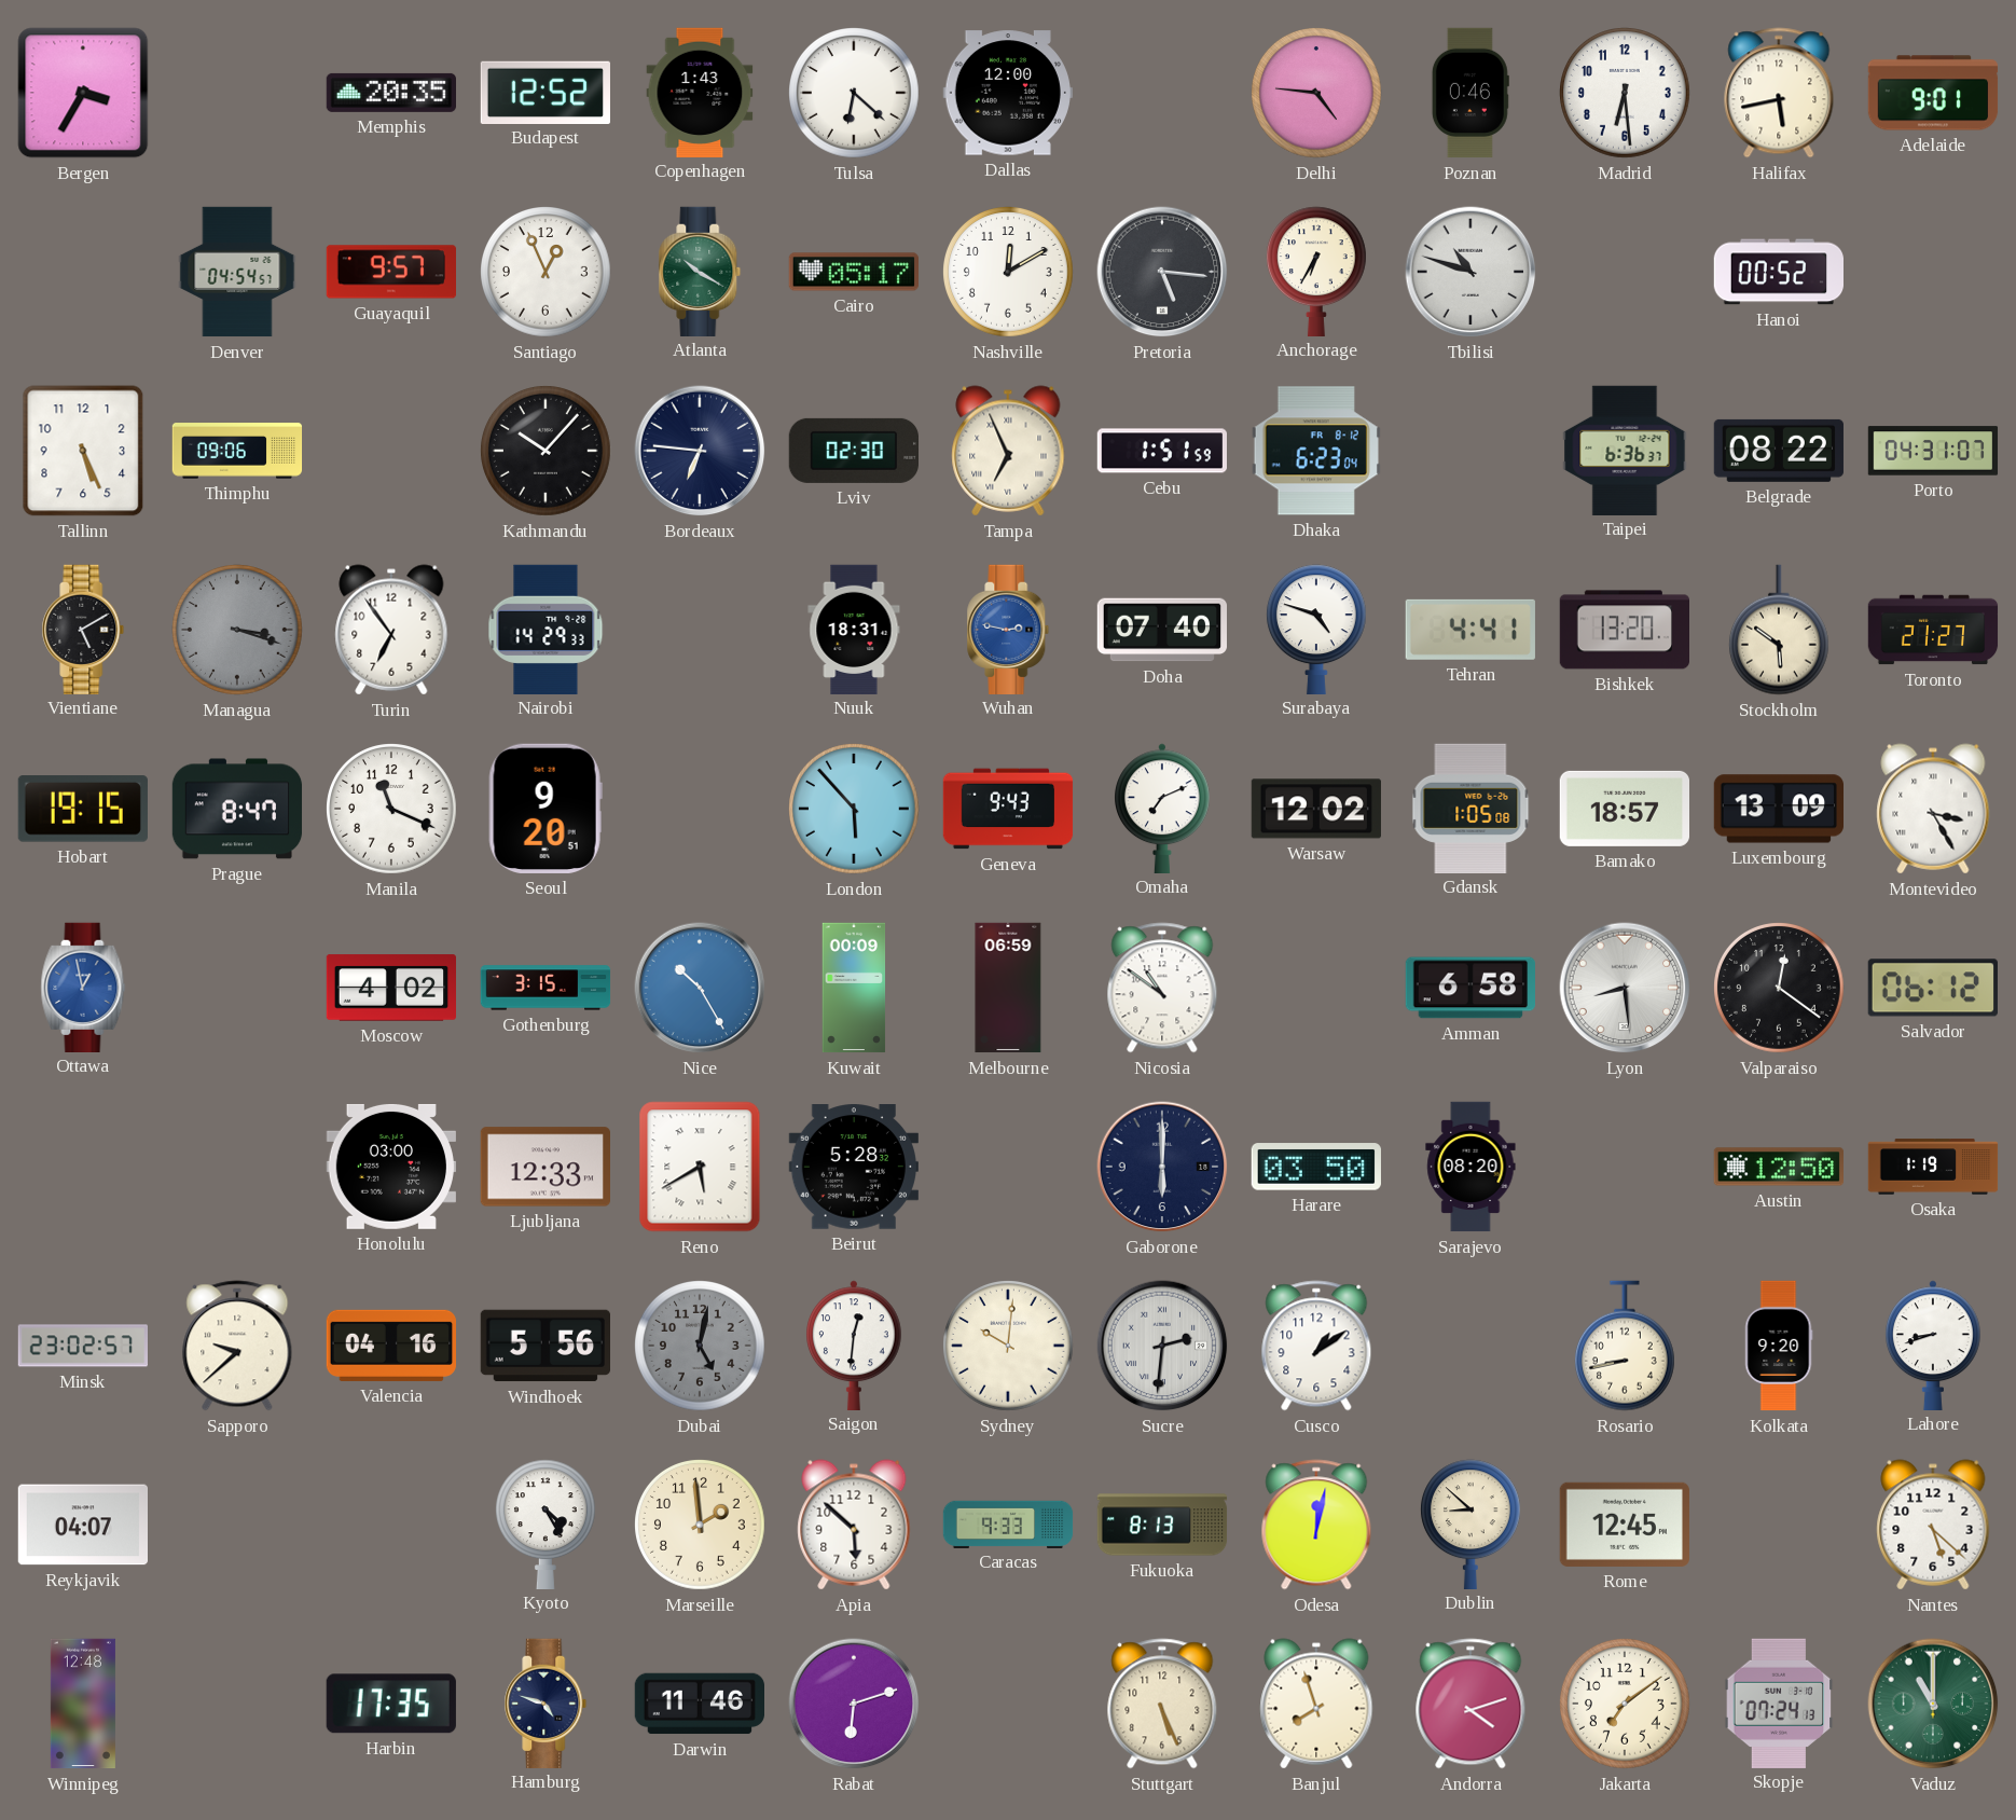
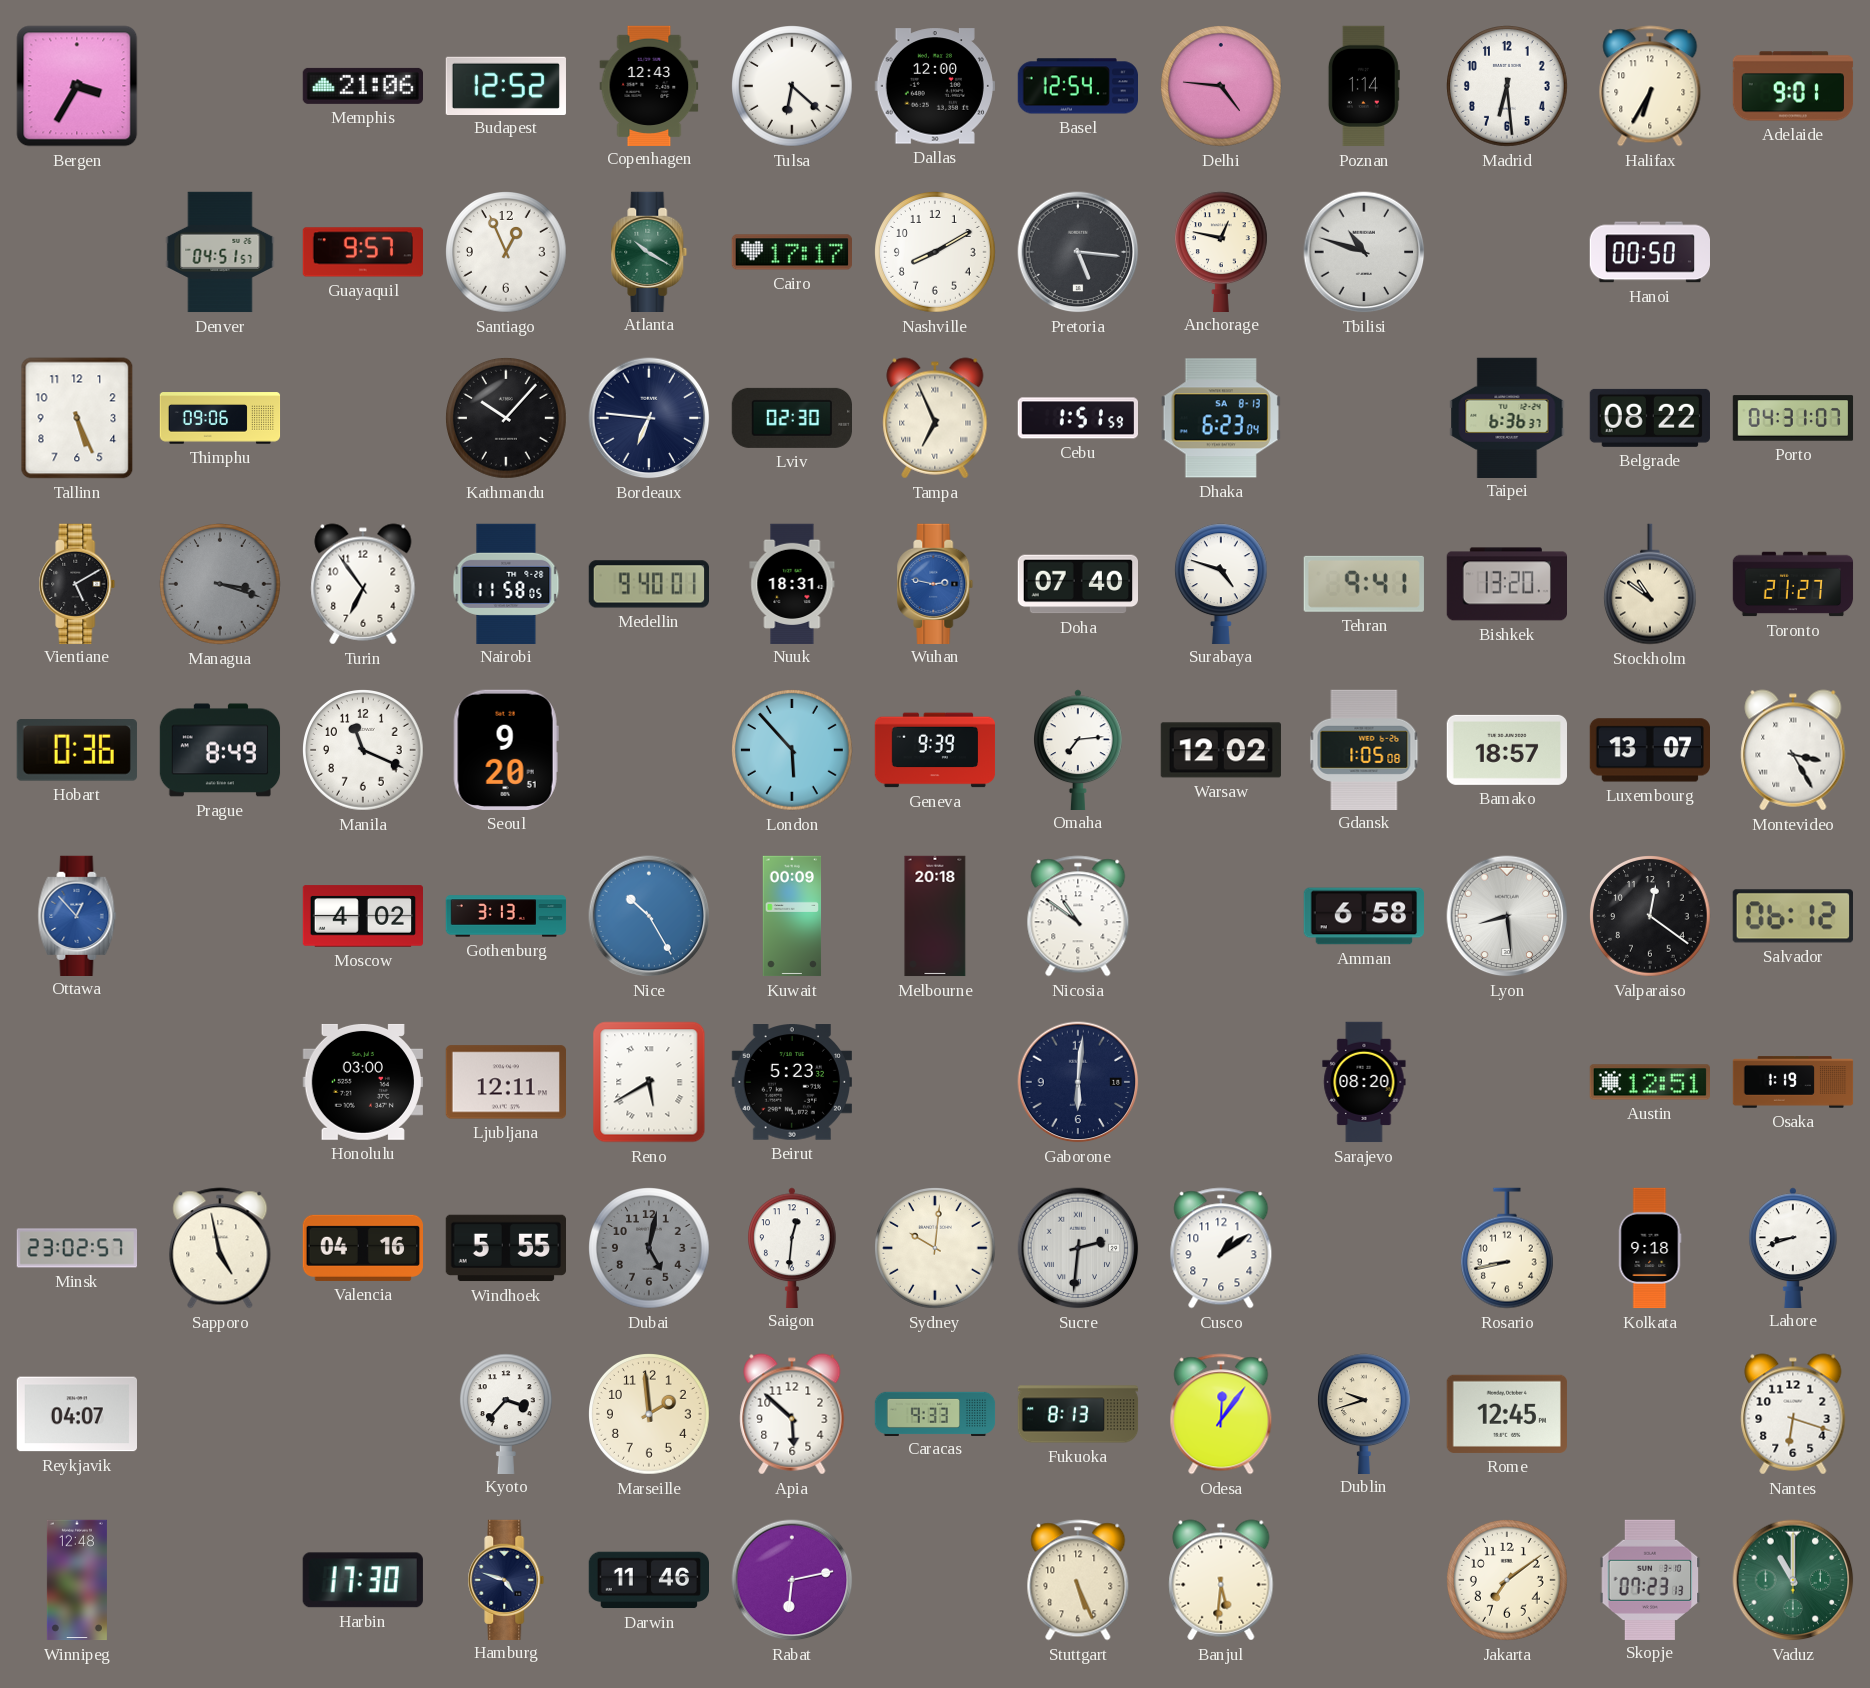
Memphis: 20:35 -> 21:06
Copenhagen: 1:43 -> 12:43
Basel: none -> 12:54
Poznan: 0:46 -> 1:14
Halifax: 5:43 -> 6:35
Denver: 04:54 -> 04:51
Cairo: 05:17 -> 17:17
Nashville: 12:10 -> 8:10
Anchorage: 6:35 -> 12:47
Hanoi: 00:52 -> 00:50
Dhaka date: FR 8-12 -> SA 8-13
Nairobi: 14:29 -> 11:58
Medellin: none -> 9:40
Tehran: 4:41 -> 9:41
Stockholm: 5:51 -> 10:51
Hobart: 19:15 -> 0:36
Prague: 8:47 -> 8:49
Geneva: 9:43 -> 9:39
Omaha: 7:11 -> 7:14
Luxembourg: 13:09 -> 13:07
Ottawa: 12:58 -> 12:53
Gothenburg: 3:15 -> 3:13
Melbourne: 06:59 -> 20:18
Ljubljana: 12:33 -> 12:11
Beirut: 5:28 -> 5:23
Gaborone: 6:00 -> 6:01
Harare: 03:50 -> none
Austin: 12:50 -> 12:51
Sapporo: 9:38 -> 4:58
Windhoek: 5:56 -> 5:55
Kolkata: 9:20 -> 9:18
Kyoto: 4:25 -> 3:37
Odesa: 12:02 -> 12:06
Dublin: 8:52 -> 9:42
Nantes: 5:22 -> 6:18
Harbin: 17:35 -> 17:30
Rabat: 6:12 -> 6:13
Banjul: 7:57 -> 5:31
Andorra: 4:12 -> none
Skopje: 07:24 -> 07:23
